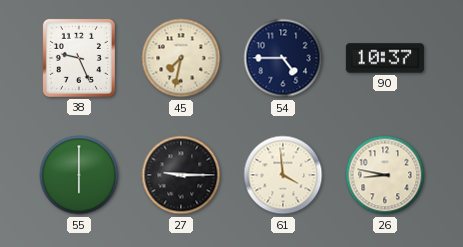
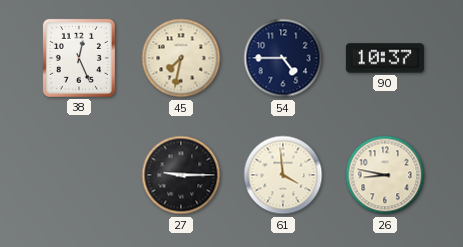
38: 9:26 -> 12:26
55: 6:00 -> none
